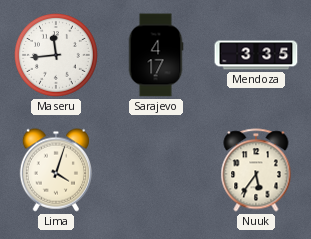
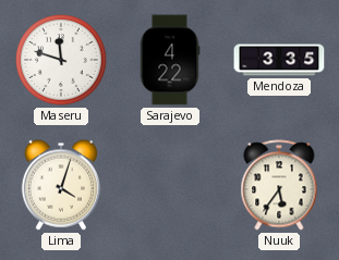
Maseru: 11:44 -> 11:48
Sarajevo: 4:17 -> 4:22
